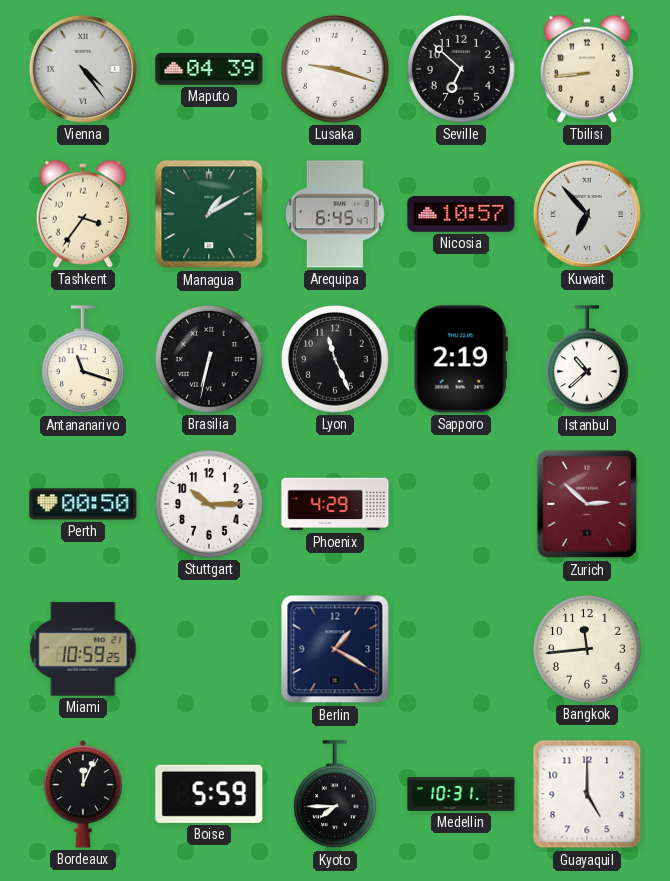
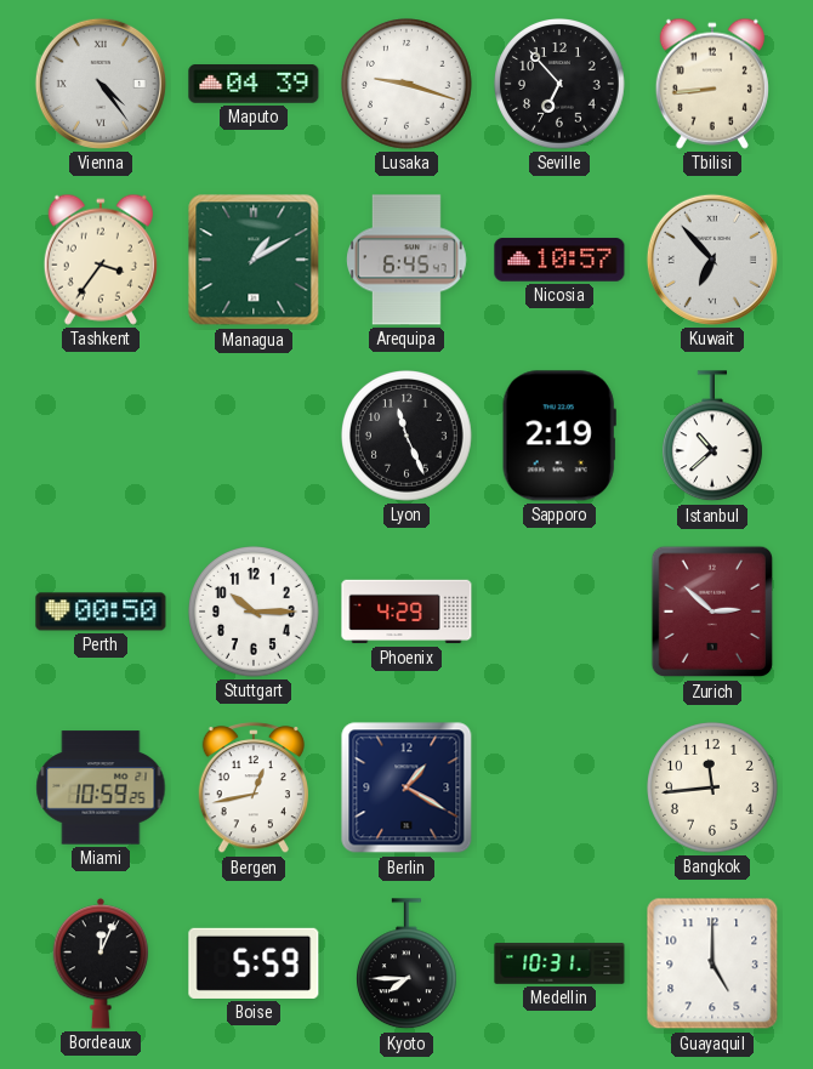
Seville: 6:52 -> 6:53
Antananarivo: 11:18 -> none
Brasilia: 6:32 -> none
Bergen: none -> 12:43
